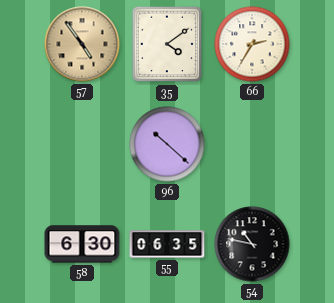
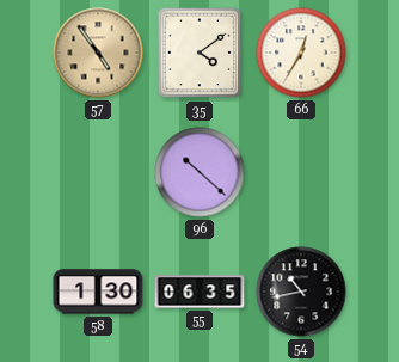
66: 2:35 -> 12:35
58: 6:30 -> 1:30
54: 10:47 -> 10:43
